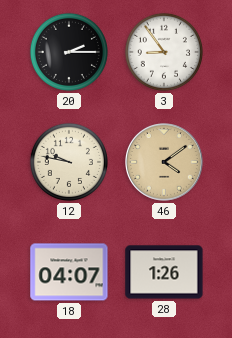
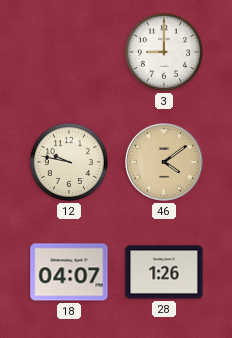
20: 2:15 -> none
3: 8:54 -> 9:00
